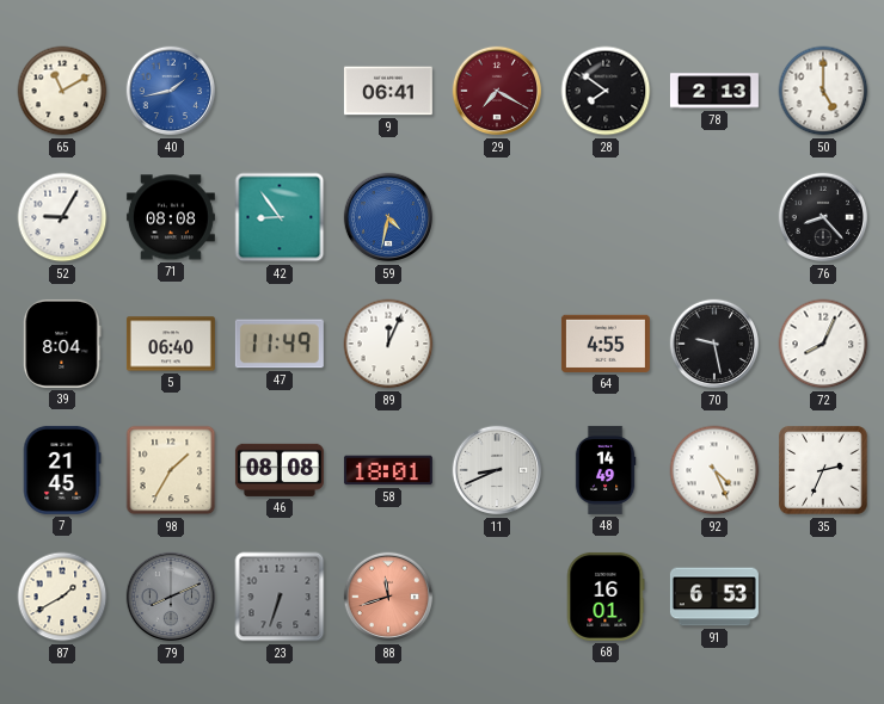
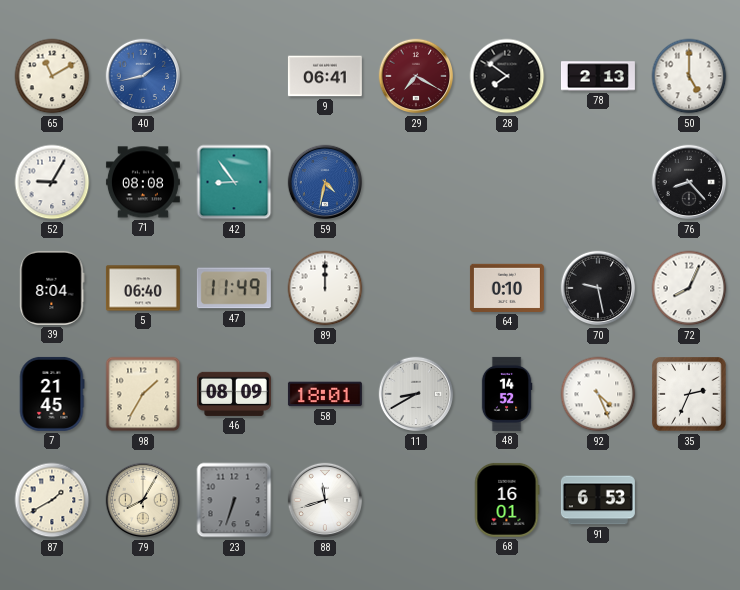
89: 12:04 -> 12:00
64: 4:55 -> 0:10
46: 08:08 -> 08:09
11: 8:41 -> 8:40
48: 14:49 -> 14:52
79: 8:11 -> 8:05
79 dial: grey -> cream
88 dial: salmon -> white
